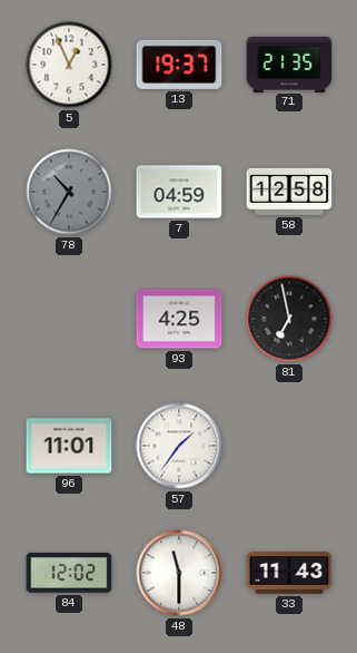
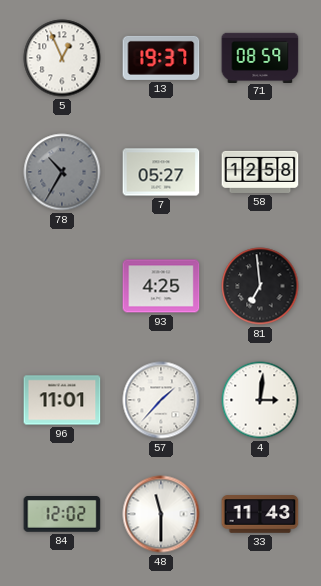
71: 21:35 -> 08:59
7: 04:59 -> 05:27
81: 6:58 -> 6:59
57: 1:36 -> 1:37
4: none -> 3:01
